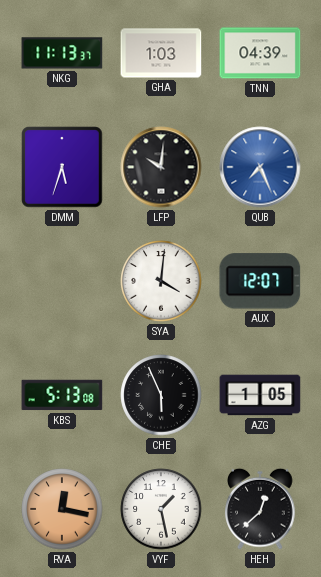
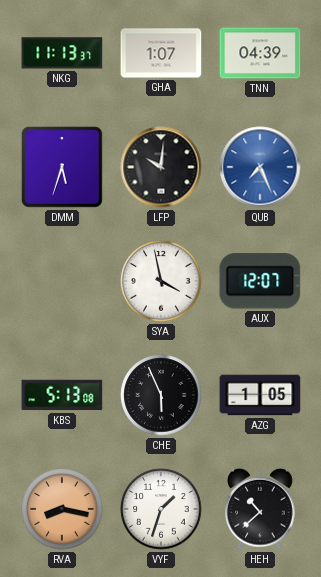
GHA: 1:03 -> 1:07
SYA: 4:01 -> 3:58
RVA: 12:17 -> 8:17
VYF: 1:28 -> 1:33
HEH: 12:38 -> 10:38
